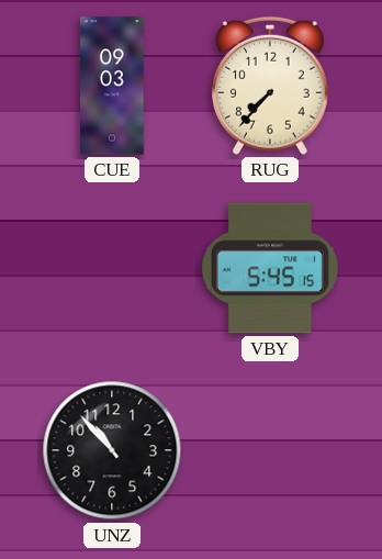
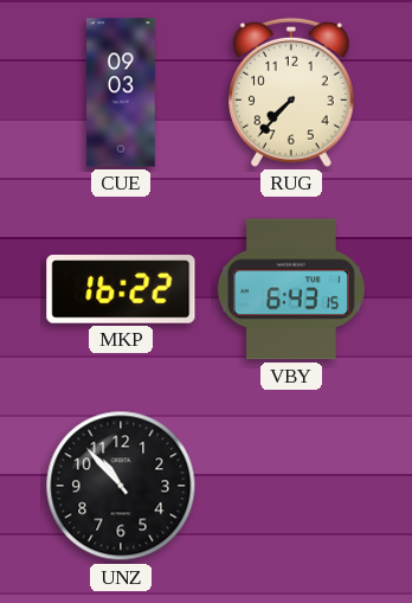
MKP: none -> 16:22
VBY: 5:45 -> 6:43
